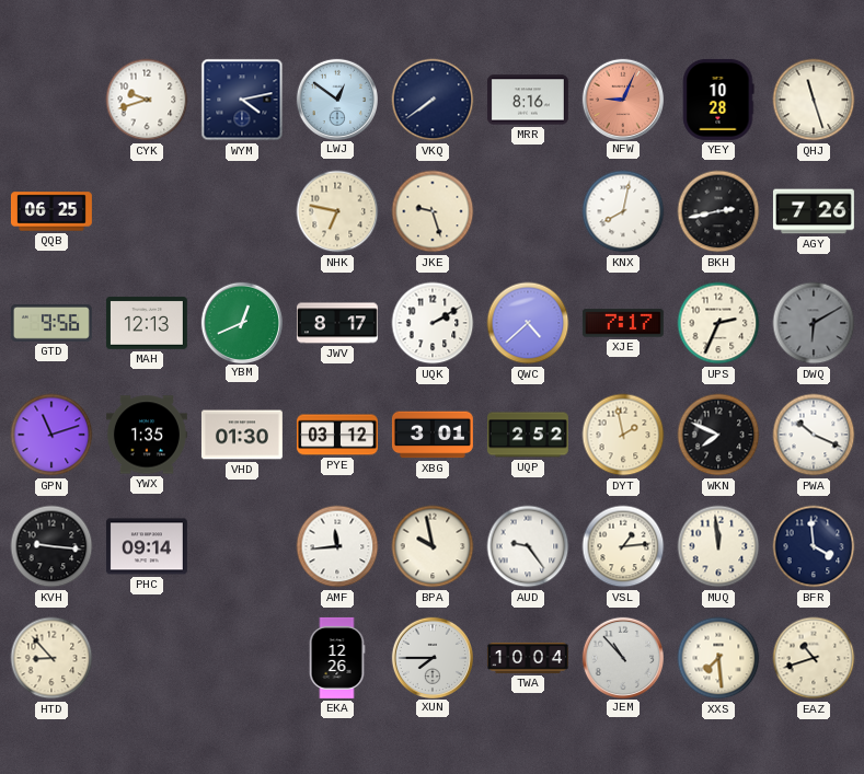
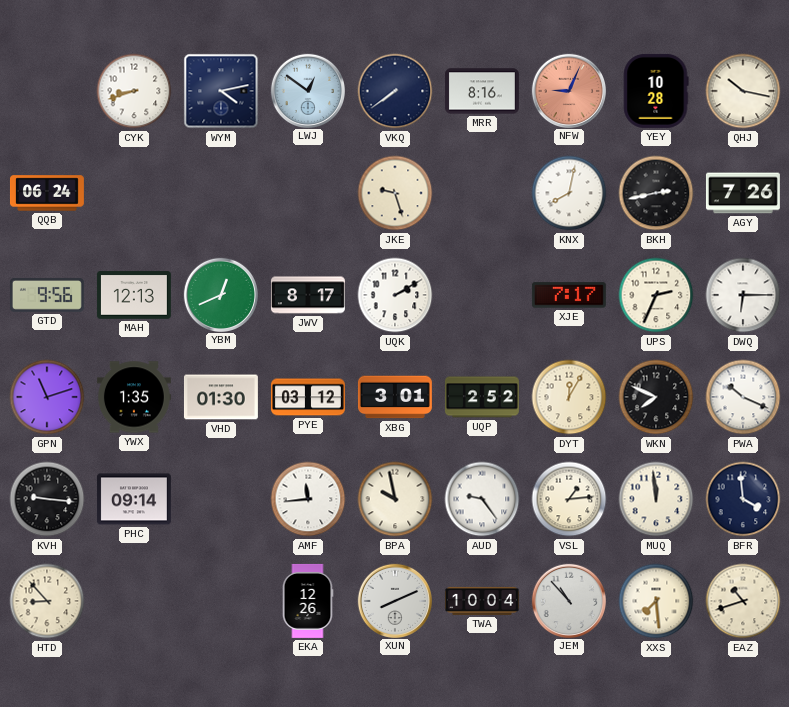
CYK: 9:42 -> 8:42
QHJ: 11:27 -> 10:17
QQB: 06:25 -> 06:24
NHK: 6:47 -> none
QWC: 4:38 -> none
DWQ: 6:10 -> 6:15
DWQ dial: grey -> white
DYT: 1:58 -> 12:05
XUN: 7:45 -> 8:11
